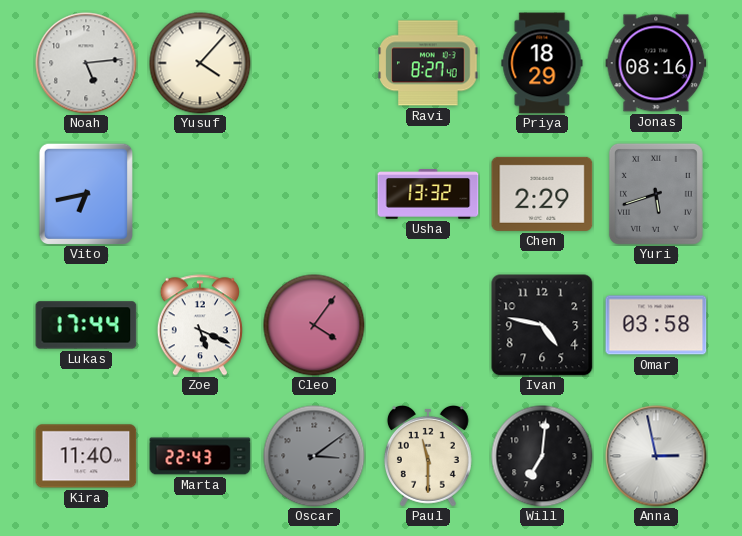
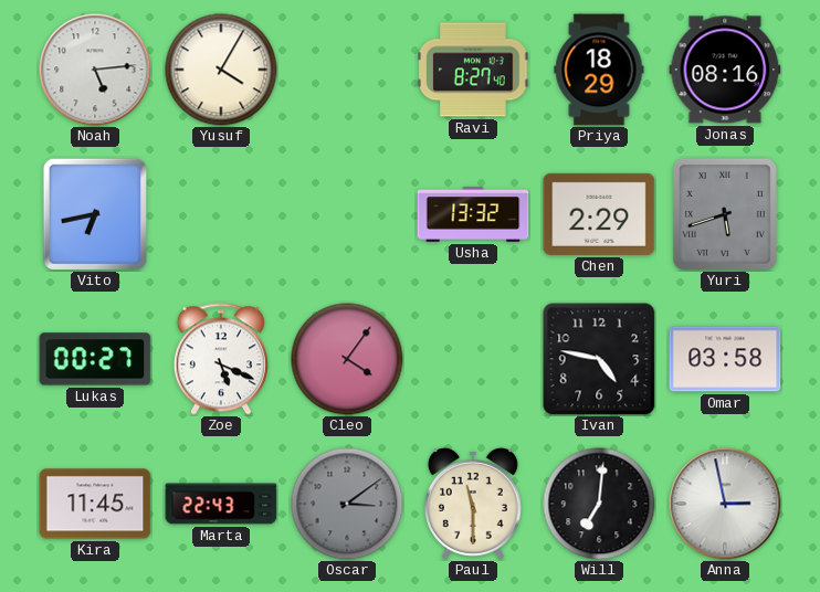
Yusuf: 4:07 -> 4:05
Lukas: 17:44 -> 00:27
Kira: 11:40 -> 11:45
